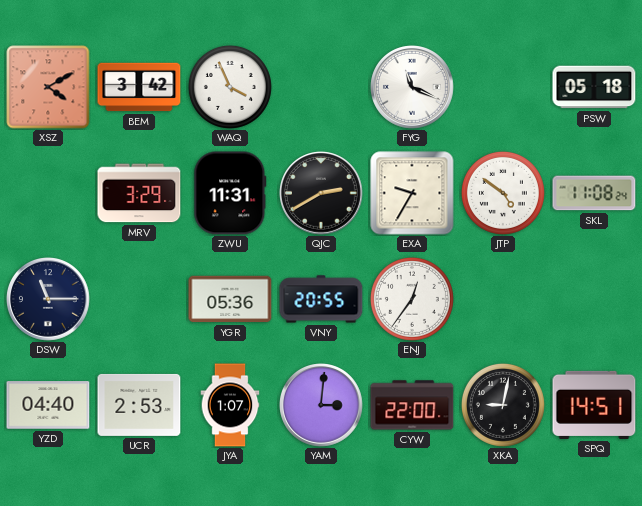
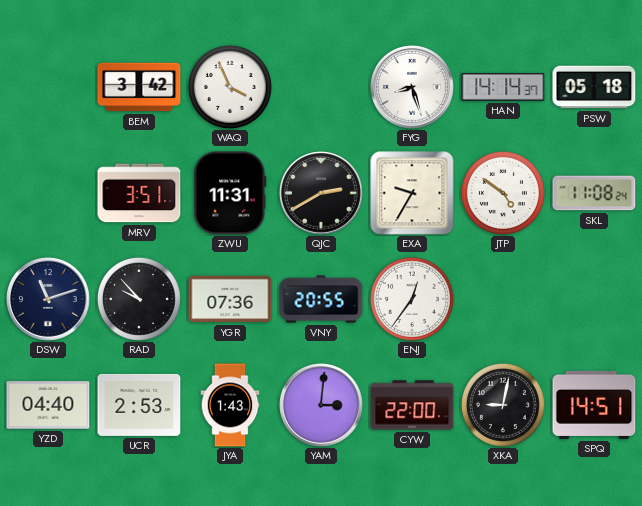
XSZ: 4:10 -> none
FYG: 11:19 -> 8:27
HAN: none -> 14:14
MRV: 3:29 -> 3:51
DSW: 11:15 -> 11:12
RAD: none -> 9:53
YGR: 05:36 -> 07:36
JYA: 1:07 -> 1:43
